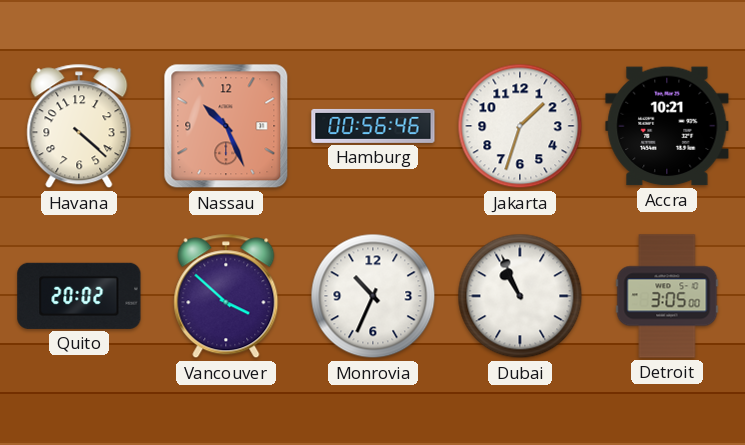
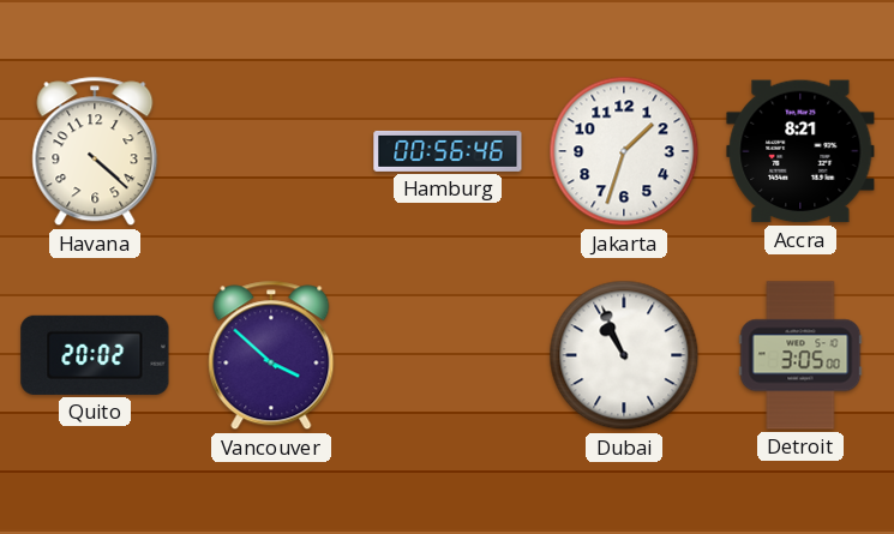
Nassau: 10:26 -> none
Accra: 10:21 -> 8:21
Monrovia: 10:34 -> none
